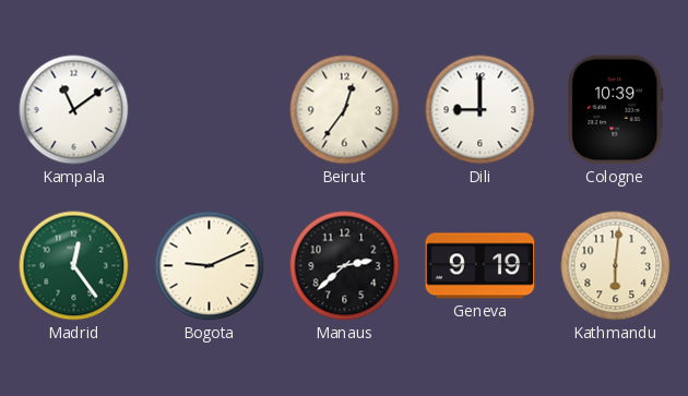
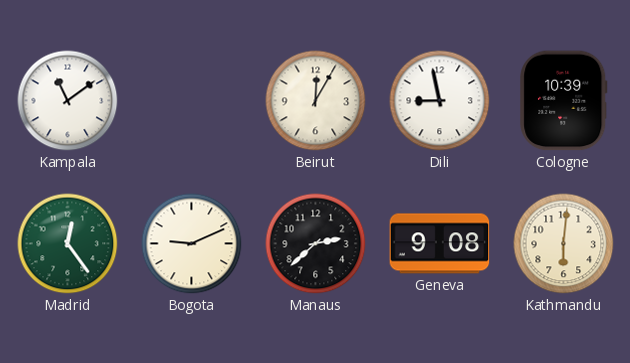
Beirut: 12:36 -> 12:05
Dili: 9:00 -> 8:58
Geneva: 9:19 -> 9:08
